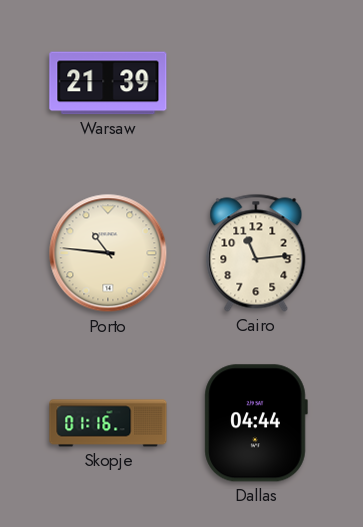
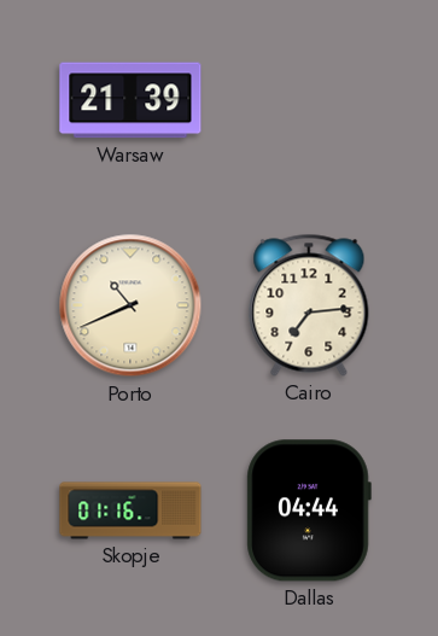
Porto: 10:46 -> 10:41
Cairo: 11:14 -> 7:14
